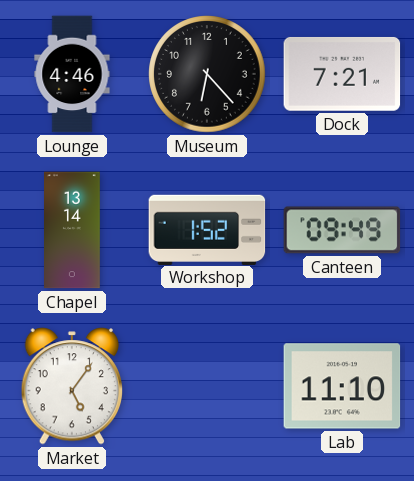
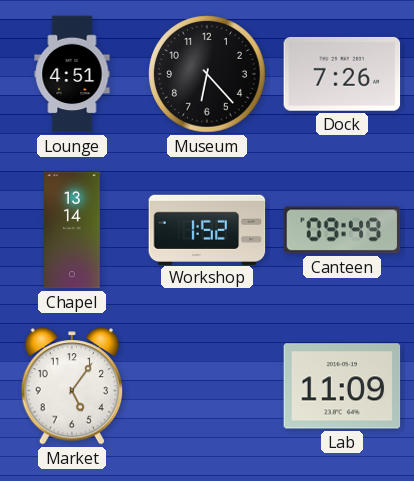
Lounge: 4:46 -> 4:51
Dock: 7:21 -> 7:26
Lab: 11:10 -> 11:09
